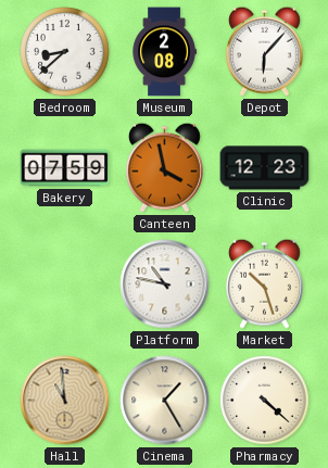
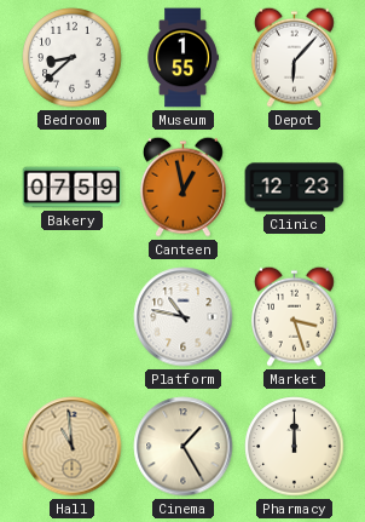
Museum: 2:08 -> 1:55
Canteen: 3:58 -> 12:58
Market: 10:27 -> 3:27
Pharmacy: 4:22 -> 12:00
